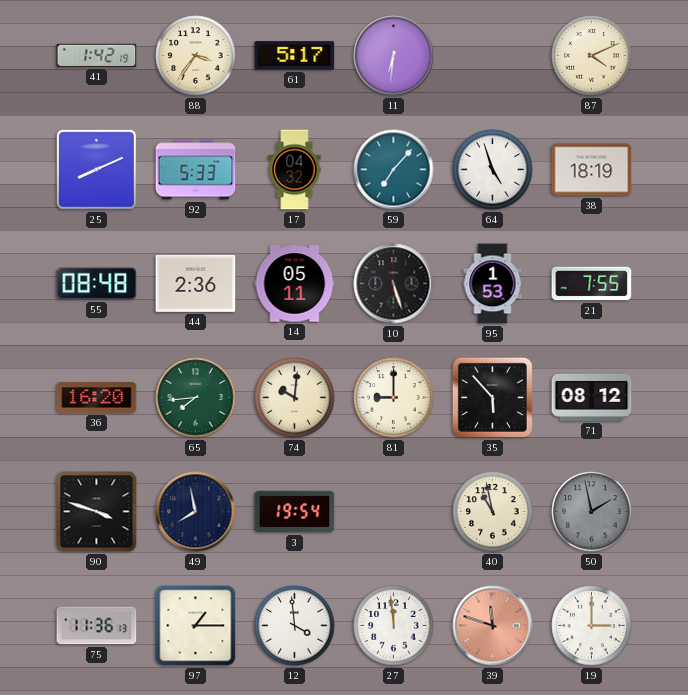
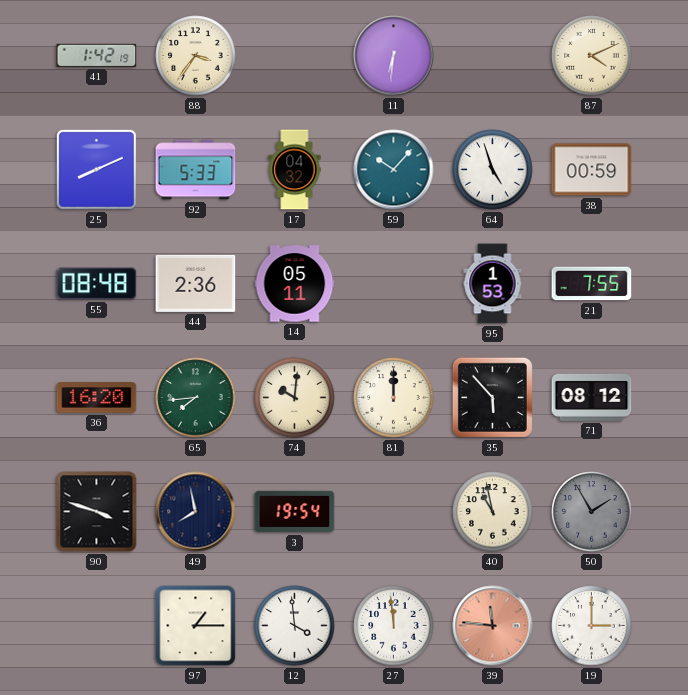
61: 5:17 -> none
59: 7:07 -> 10:07
38: 18:19 -> 00:59
10: 5:27 -> none
81: 9:00 -> 12:00
50: 1:58 -> 1:55
75: 11:36 -> none
39: 11:48 -> 11:46
